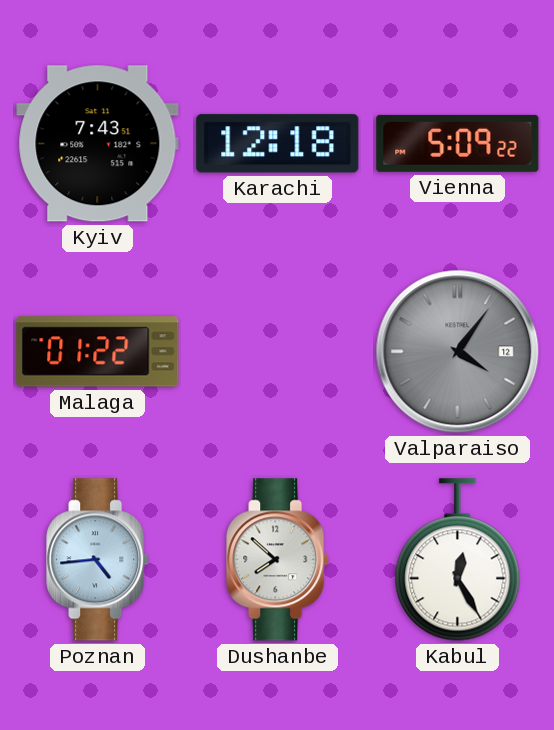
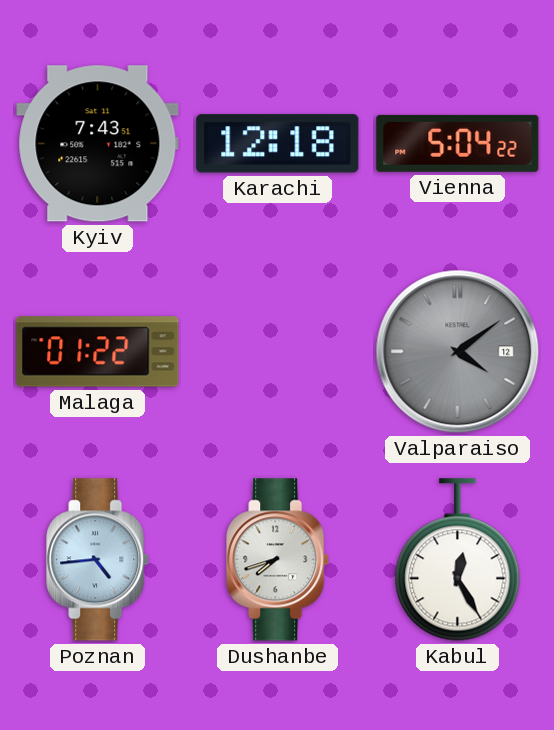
Vienna: 5:09 -> 5:04
Valparaiso: 4:06 -> 4:09
Dushanbe: 7:52 -> 7:42
